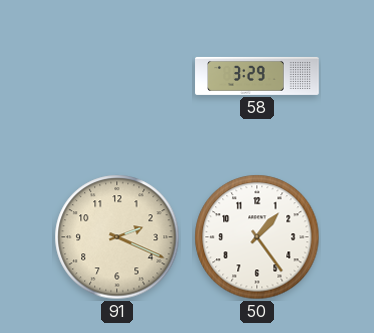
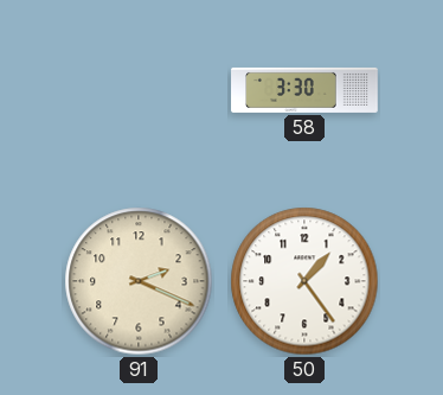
58: 3:29 -> 3:30
